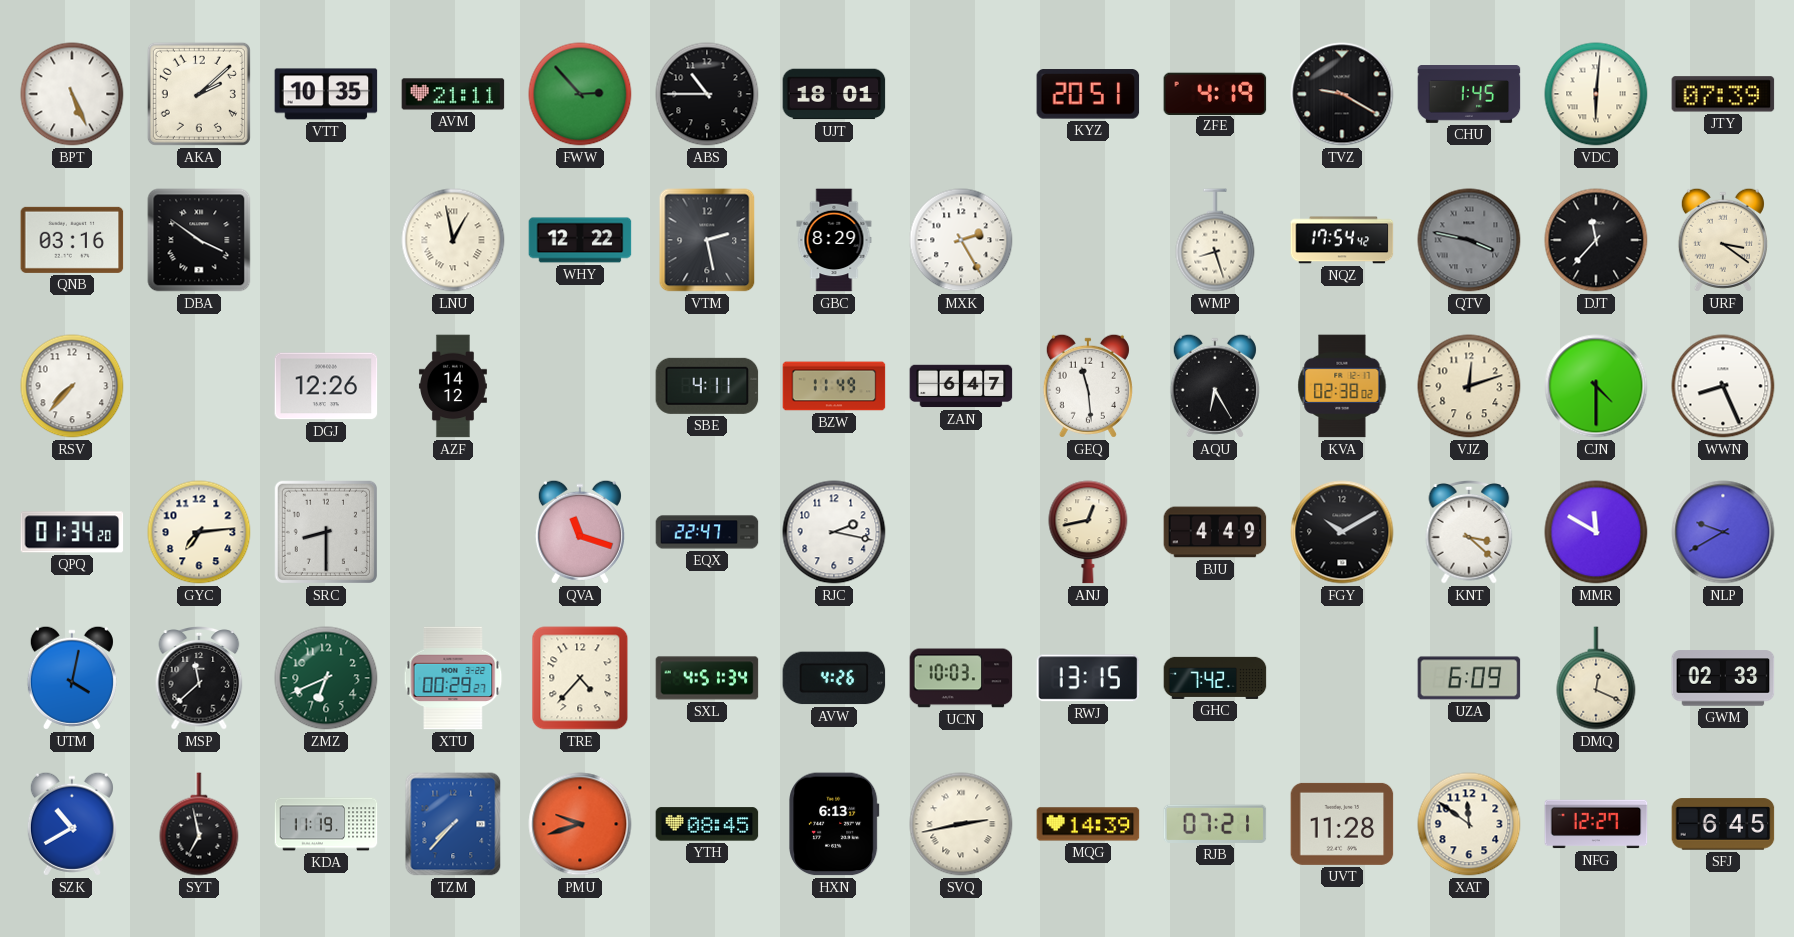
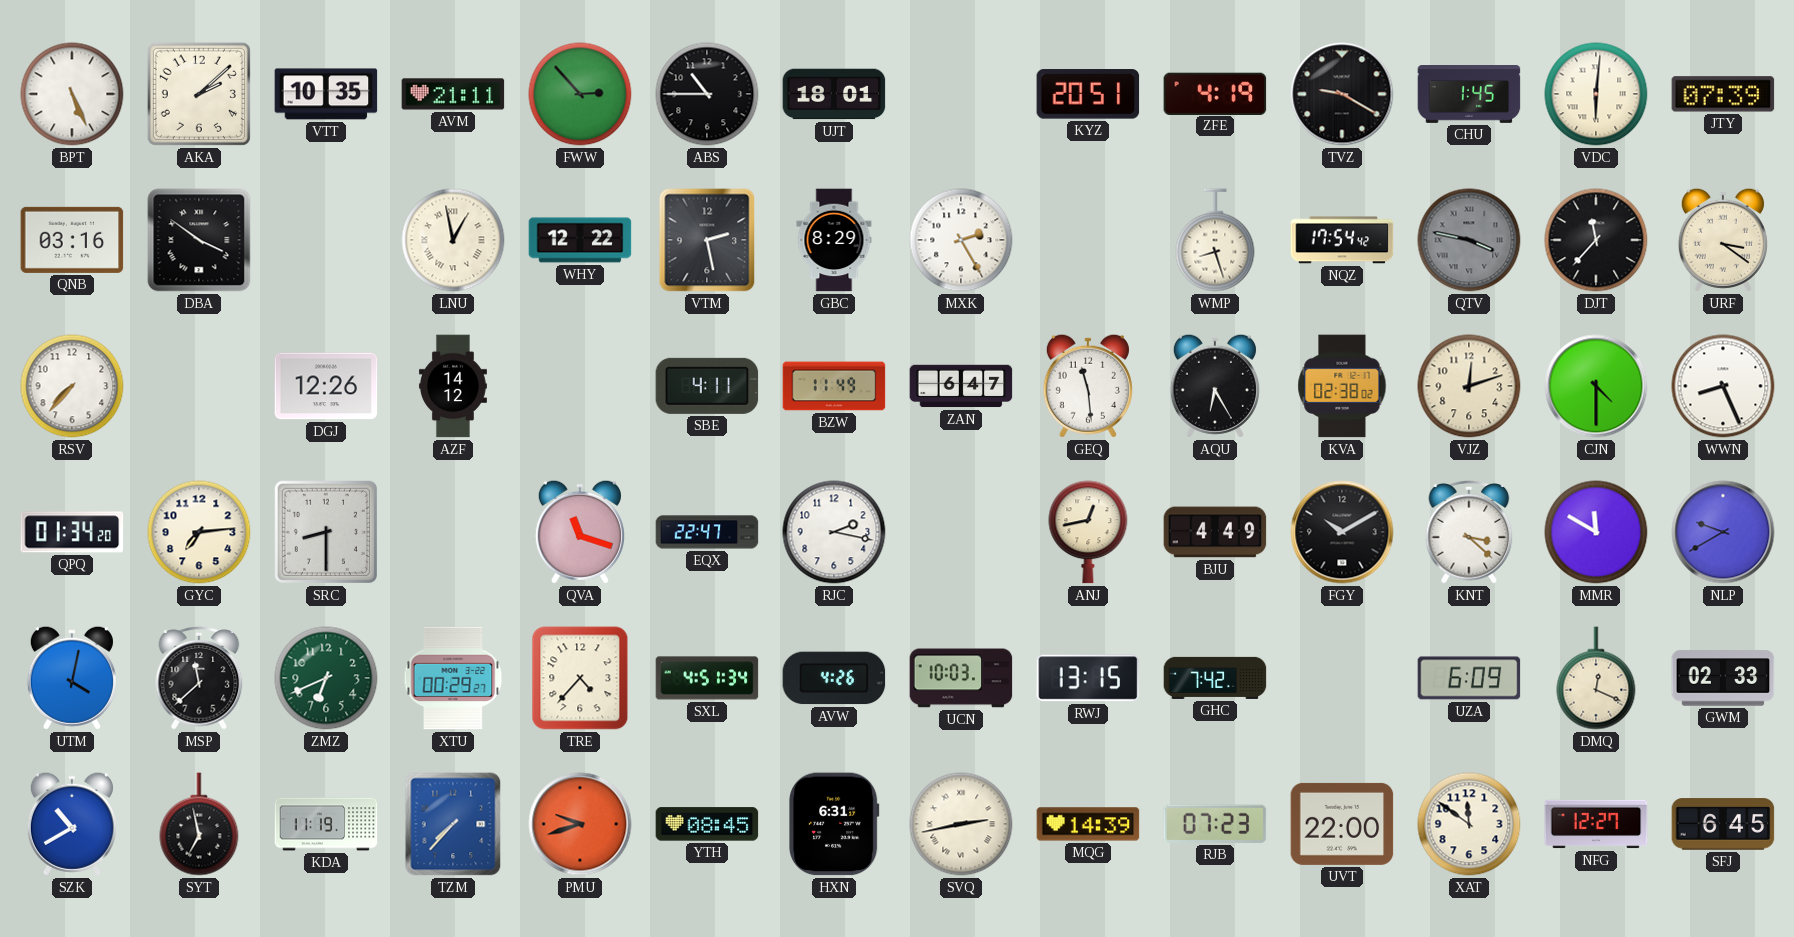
HXN: 6:13 -> 6:31
RJB: 07:21 -> 07:23
UVT: 11:28 -> 22:00
